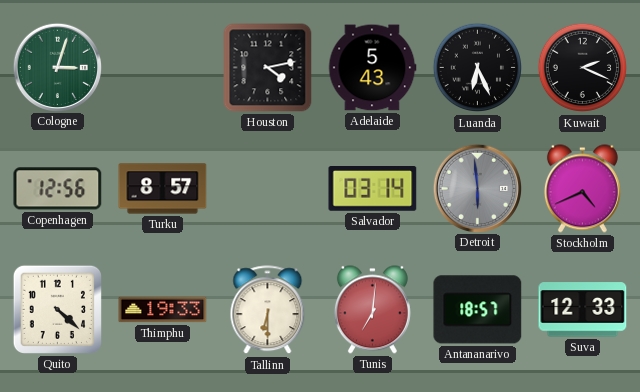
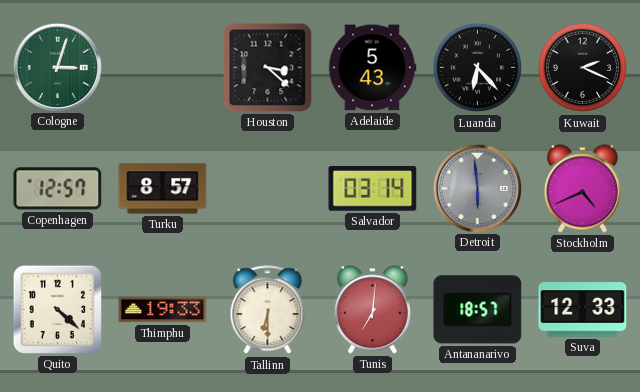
Houston: 4:13 -> 3:22
Luanda: 6:26 -> 6:23
Copenhagen: 12:56 -> 12:57
